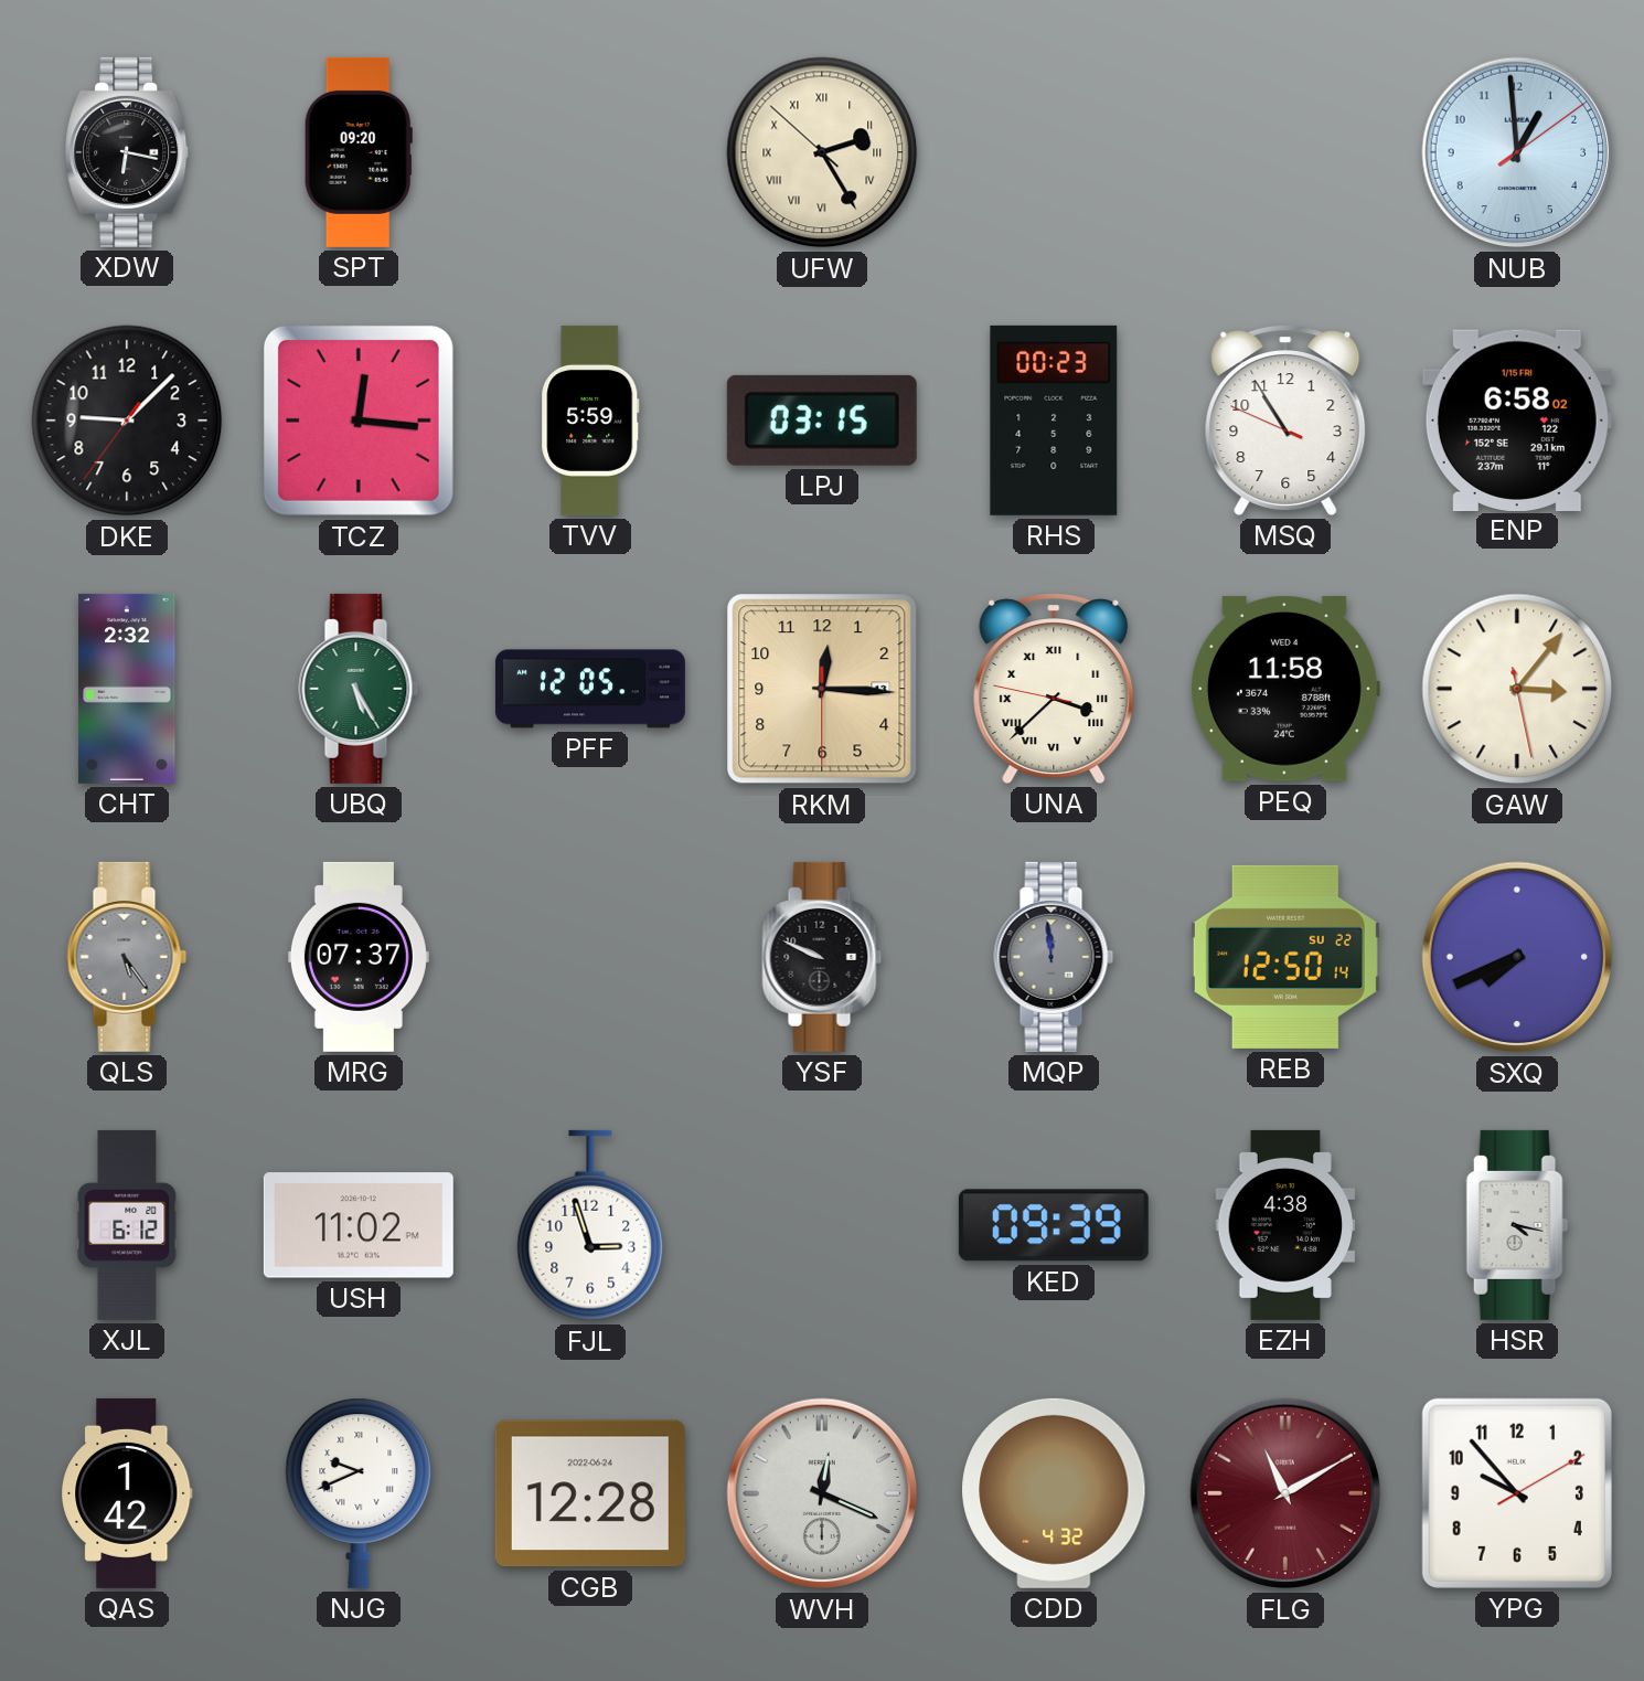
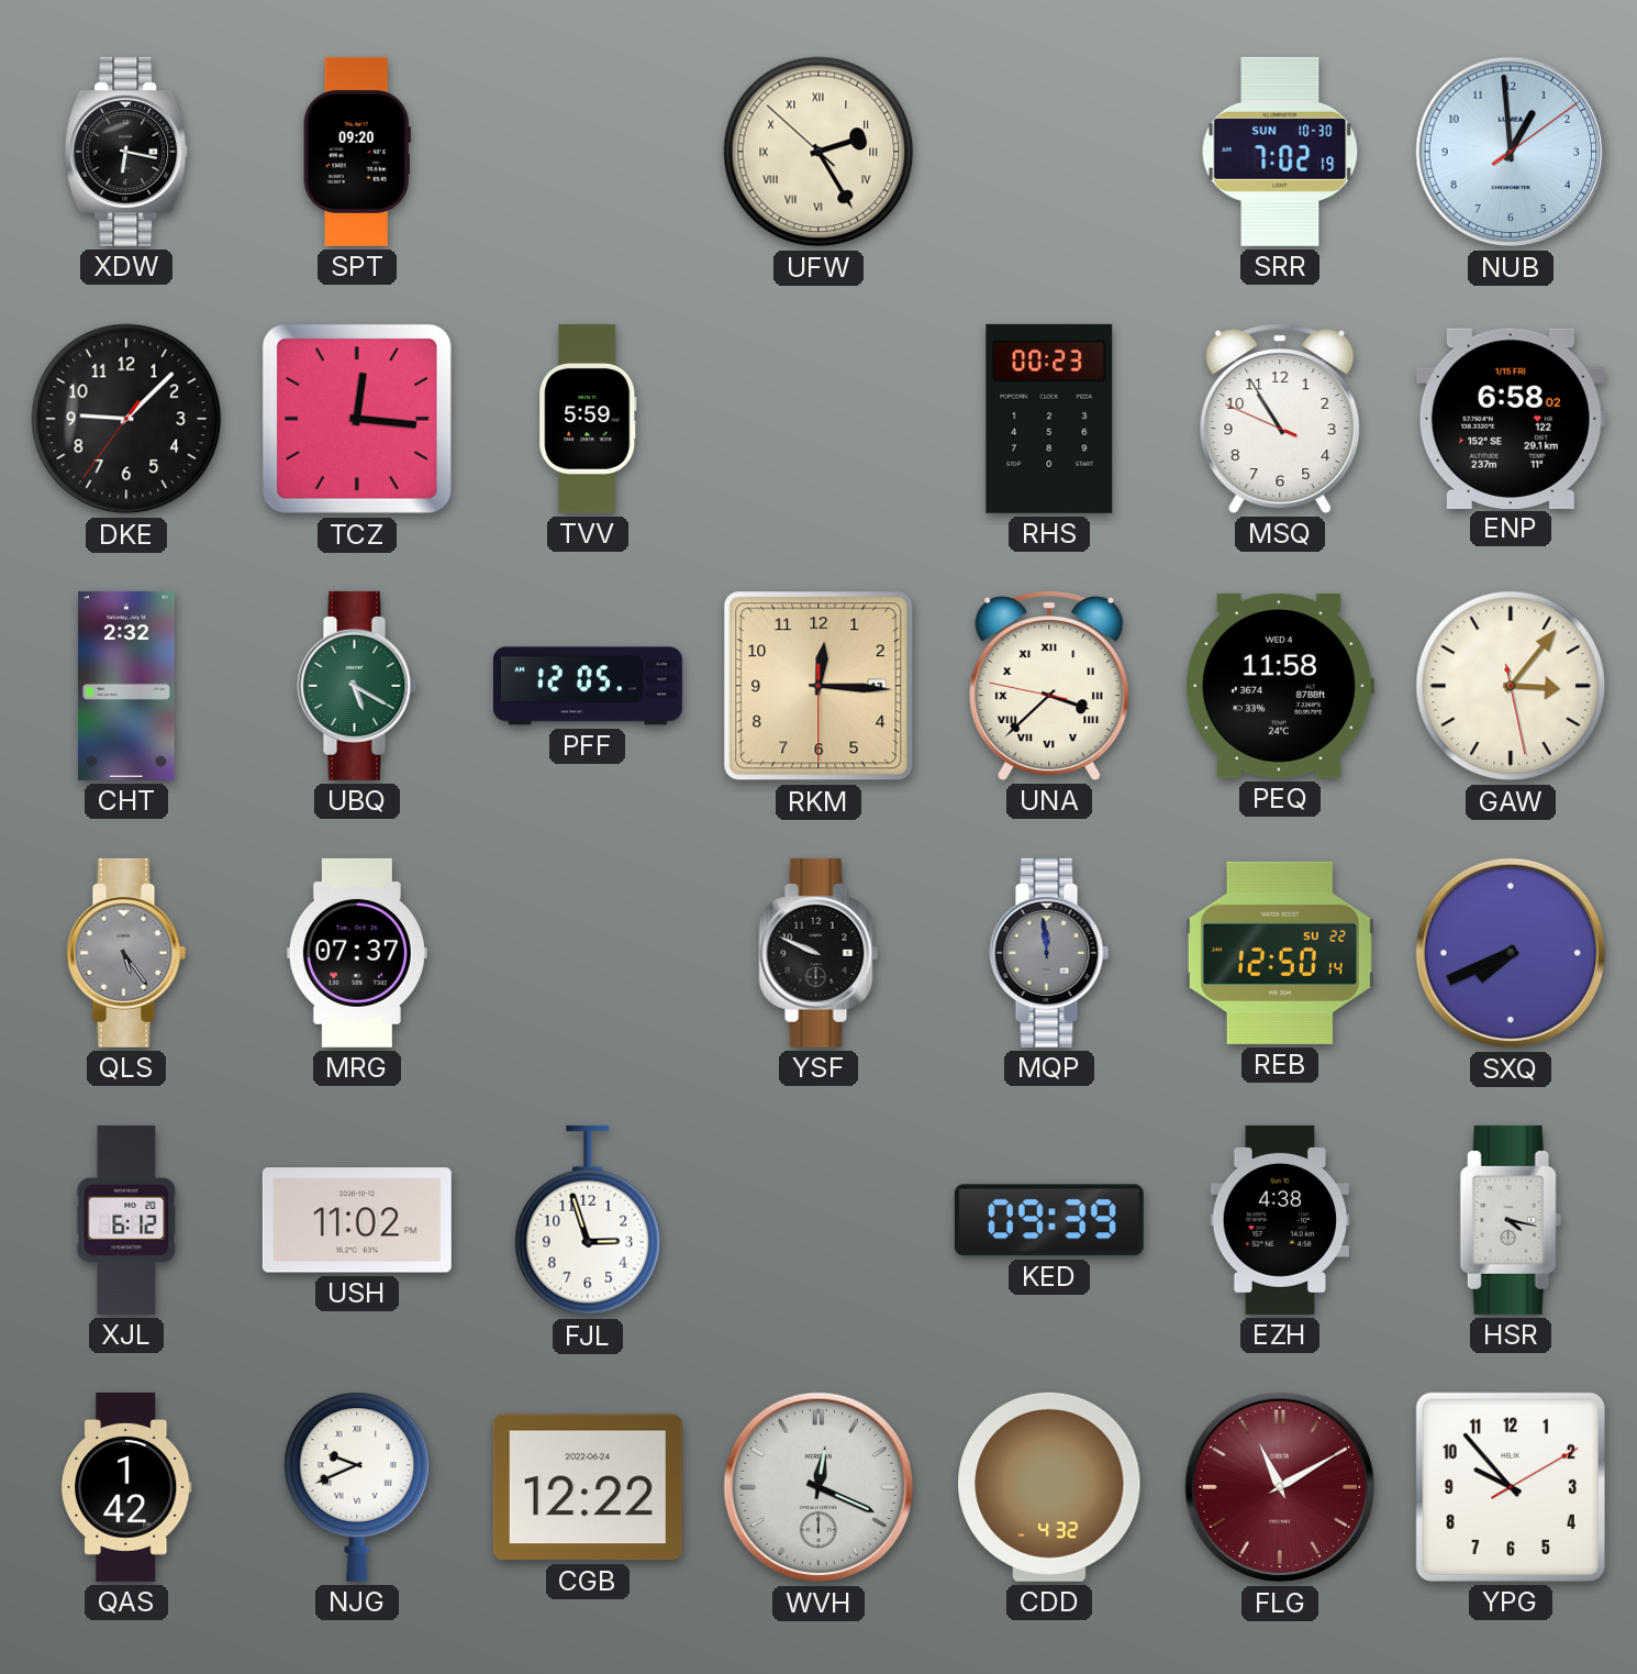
SRR: none -> 7:02
LPJ: 03:15 -> none
UBQ: 5:25 -> 5:20
CGB: 12:28 -> 12:22
